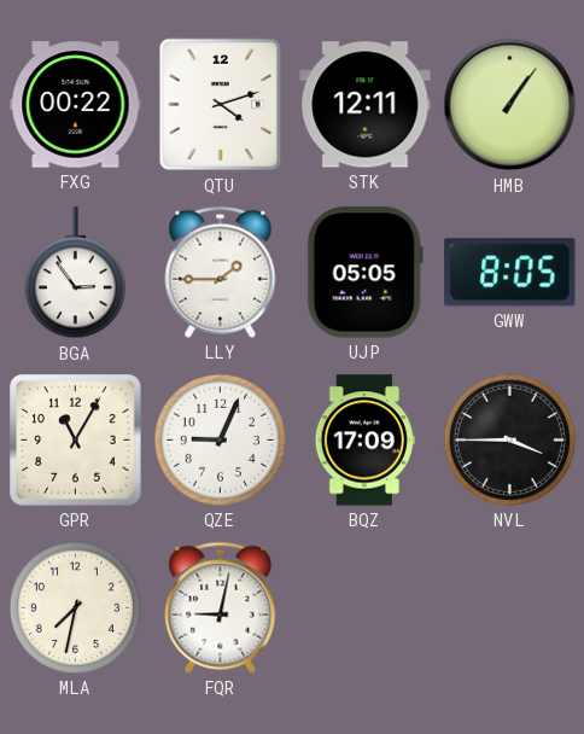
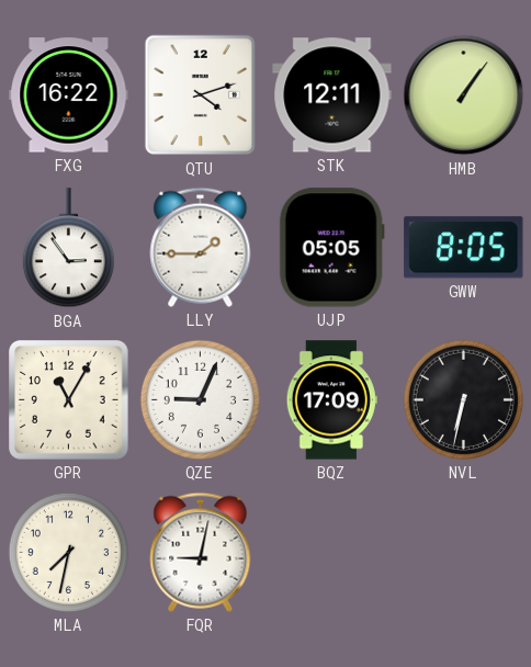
FXG: 00:22 -> 16:22
NVL: 3:45 -> 6:32
